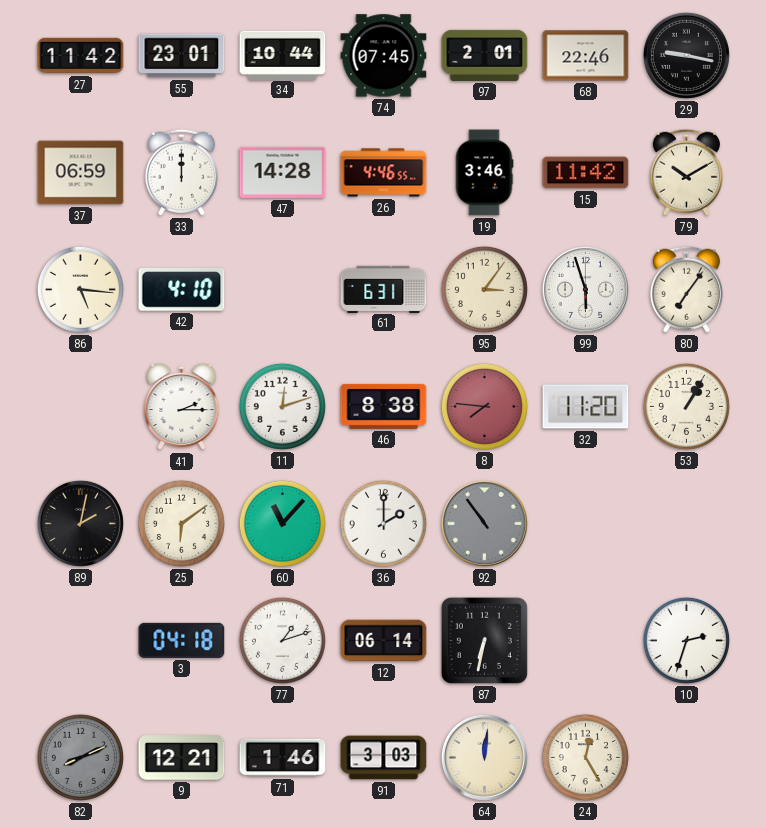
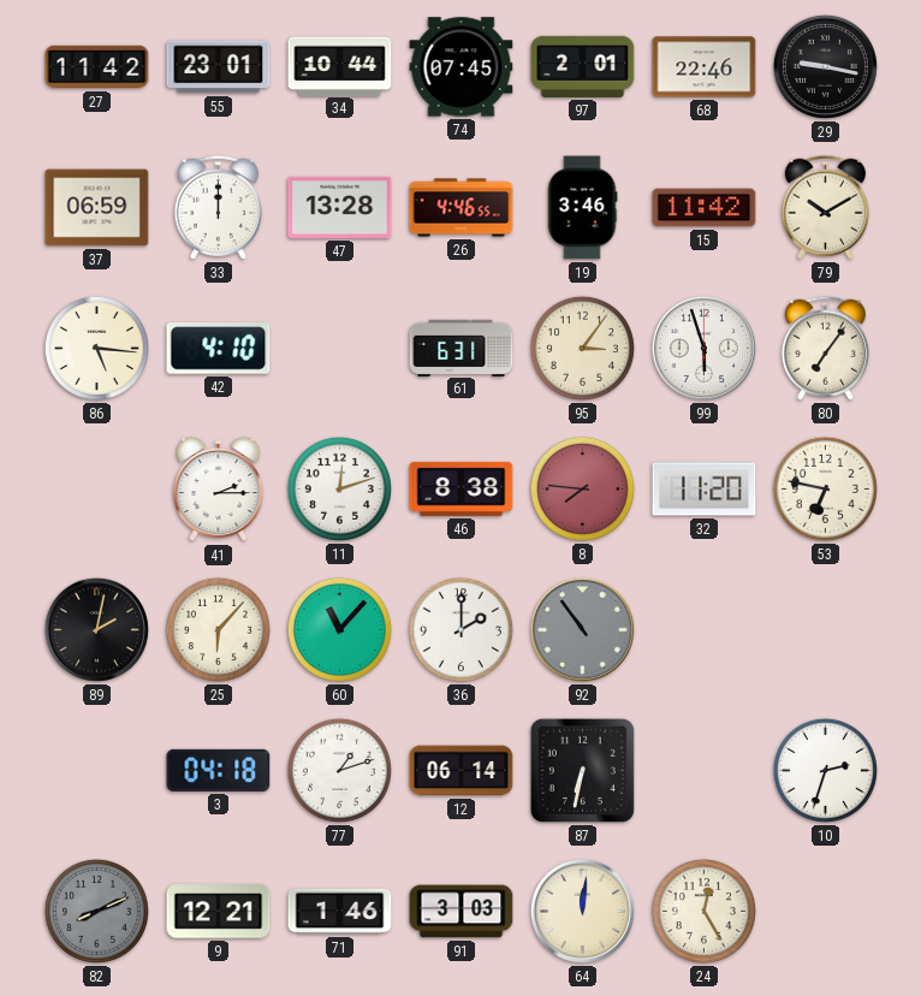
47: 14:28 -> 13:28
53: 1:05 -> 6:47
25: 6:09 -> 6:07
